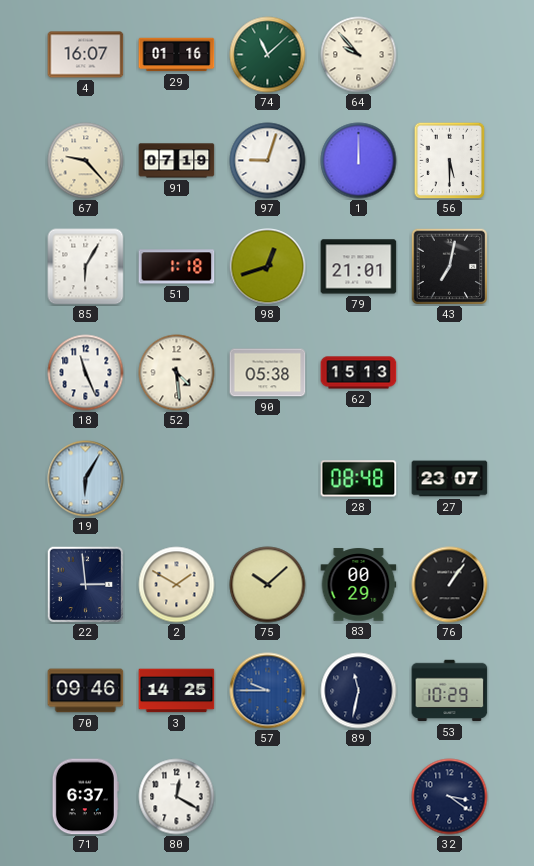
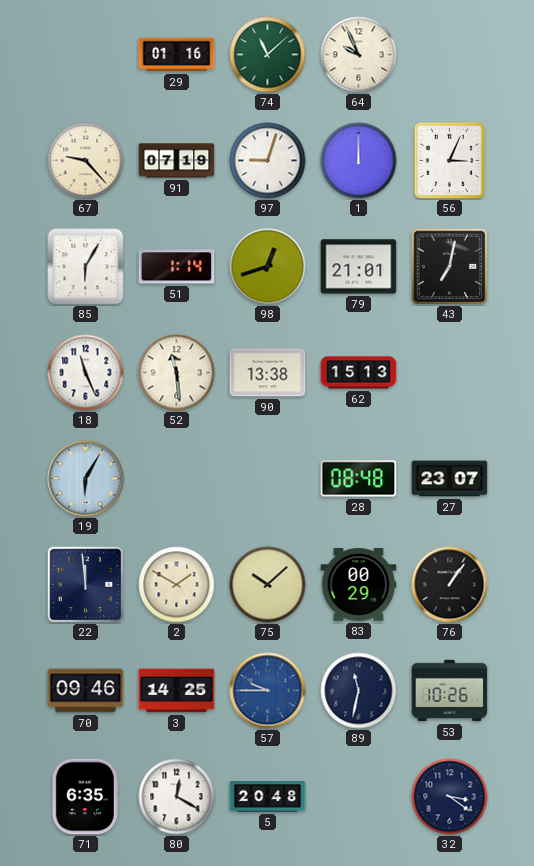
4: 16:07 -> none
64: 9:53 -> 9:56
56: 5:30 -> 3:04
51: 1:18 -> 1:14
52: 4:29 -> 11:29
90: 05:38 -> 13:38
22: 2:59 -> 11:59
53: 10:29 -> 10:26
71: 6:37 -> 6:35
5: none -> 20:48
